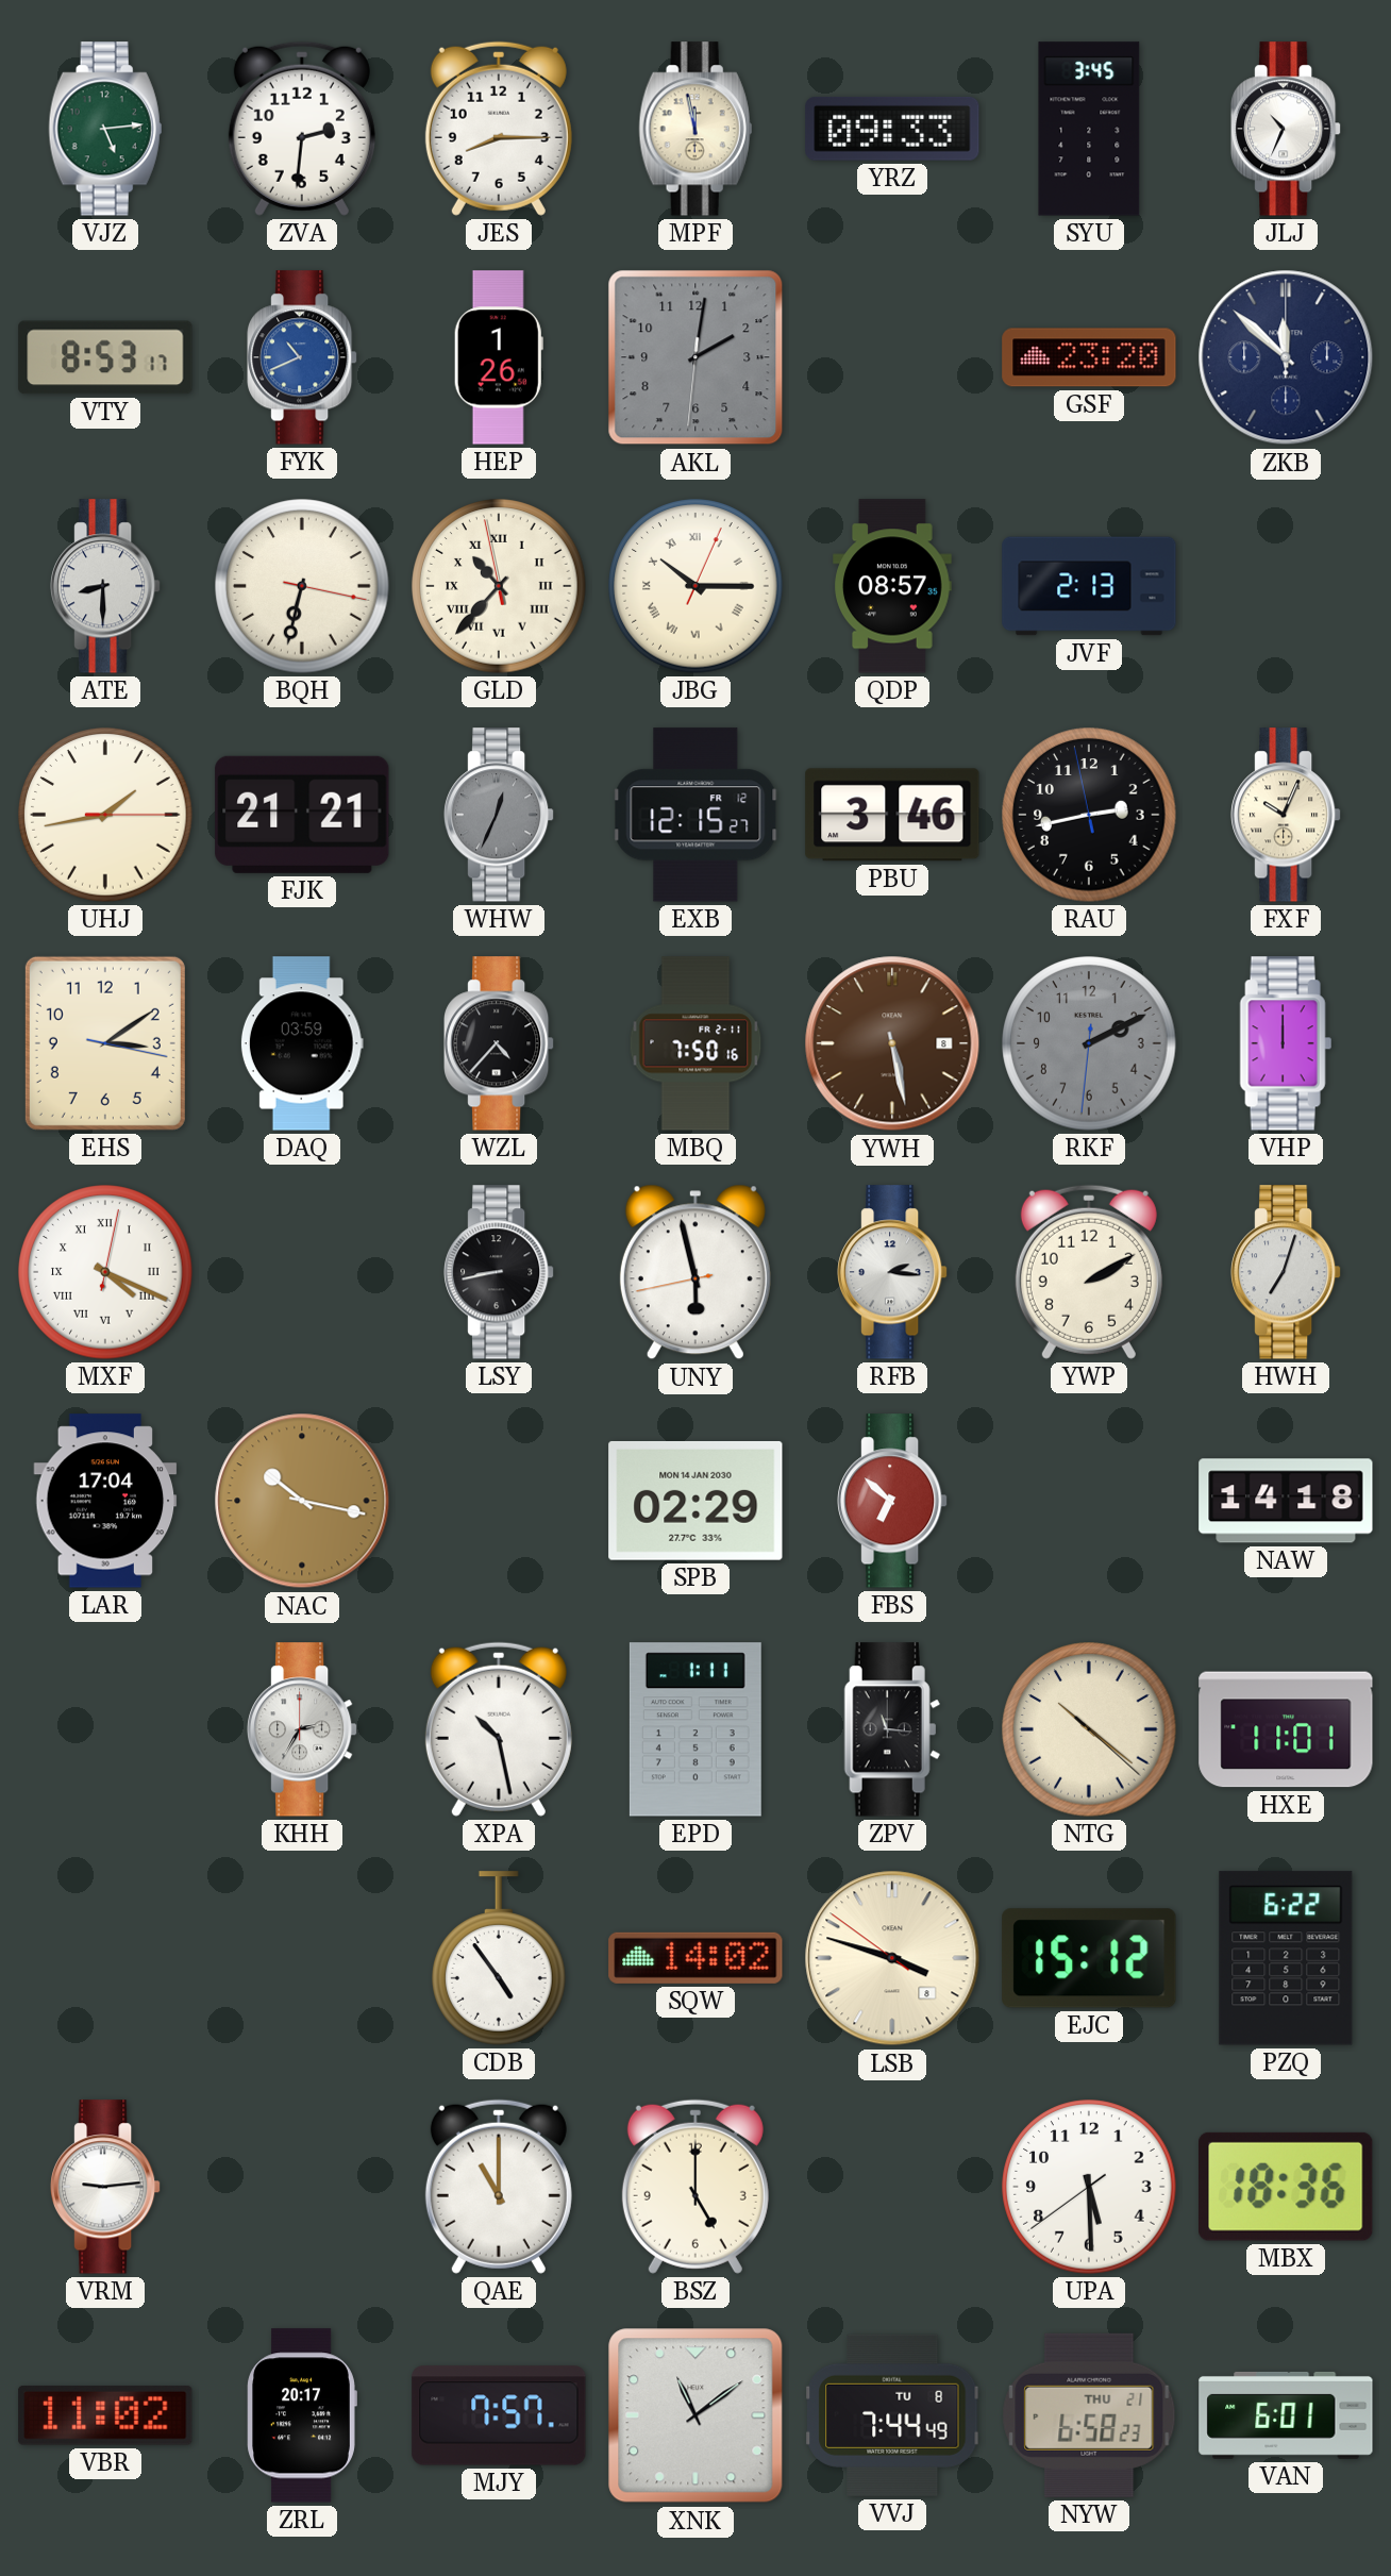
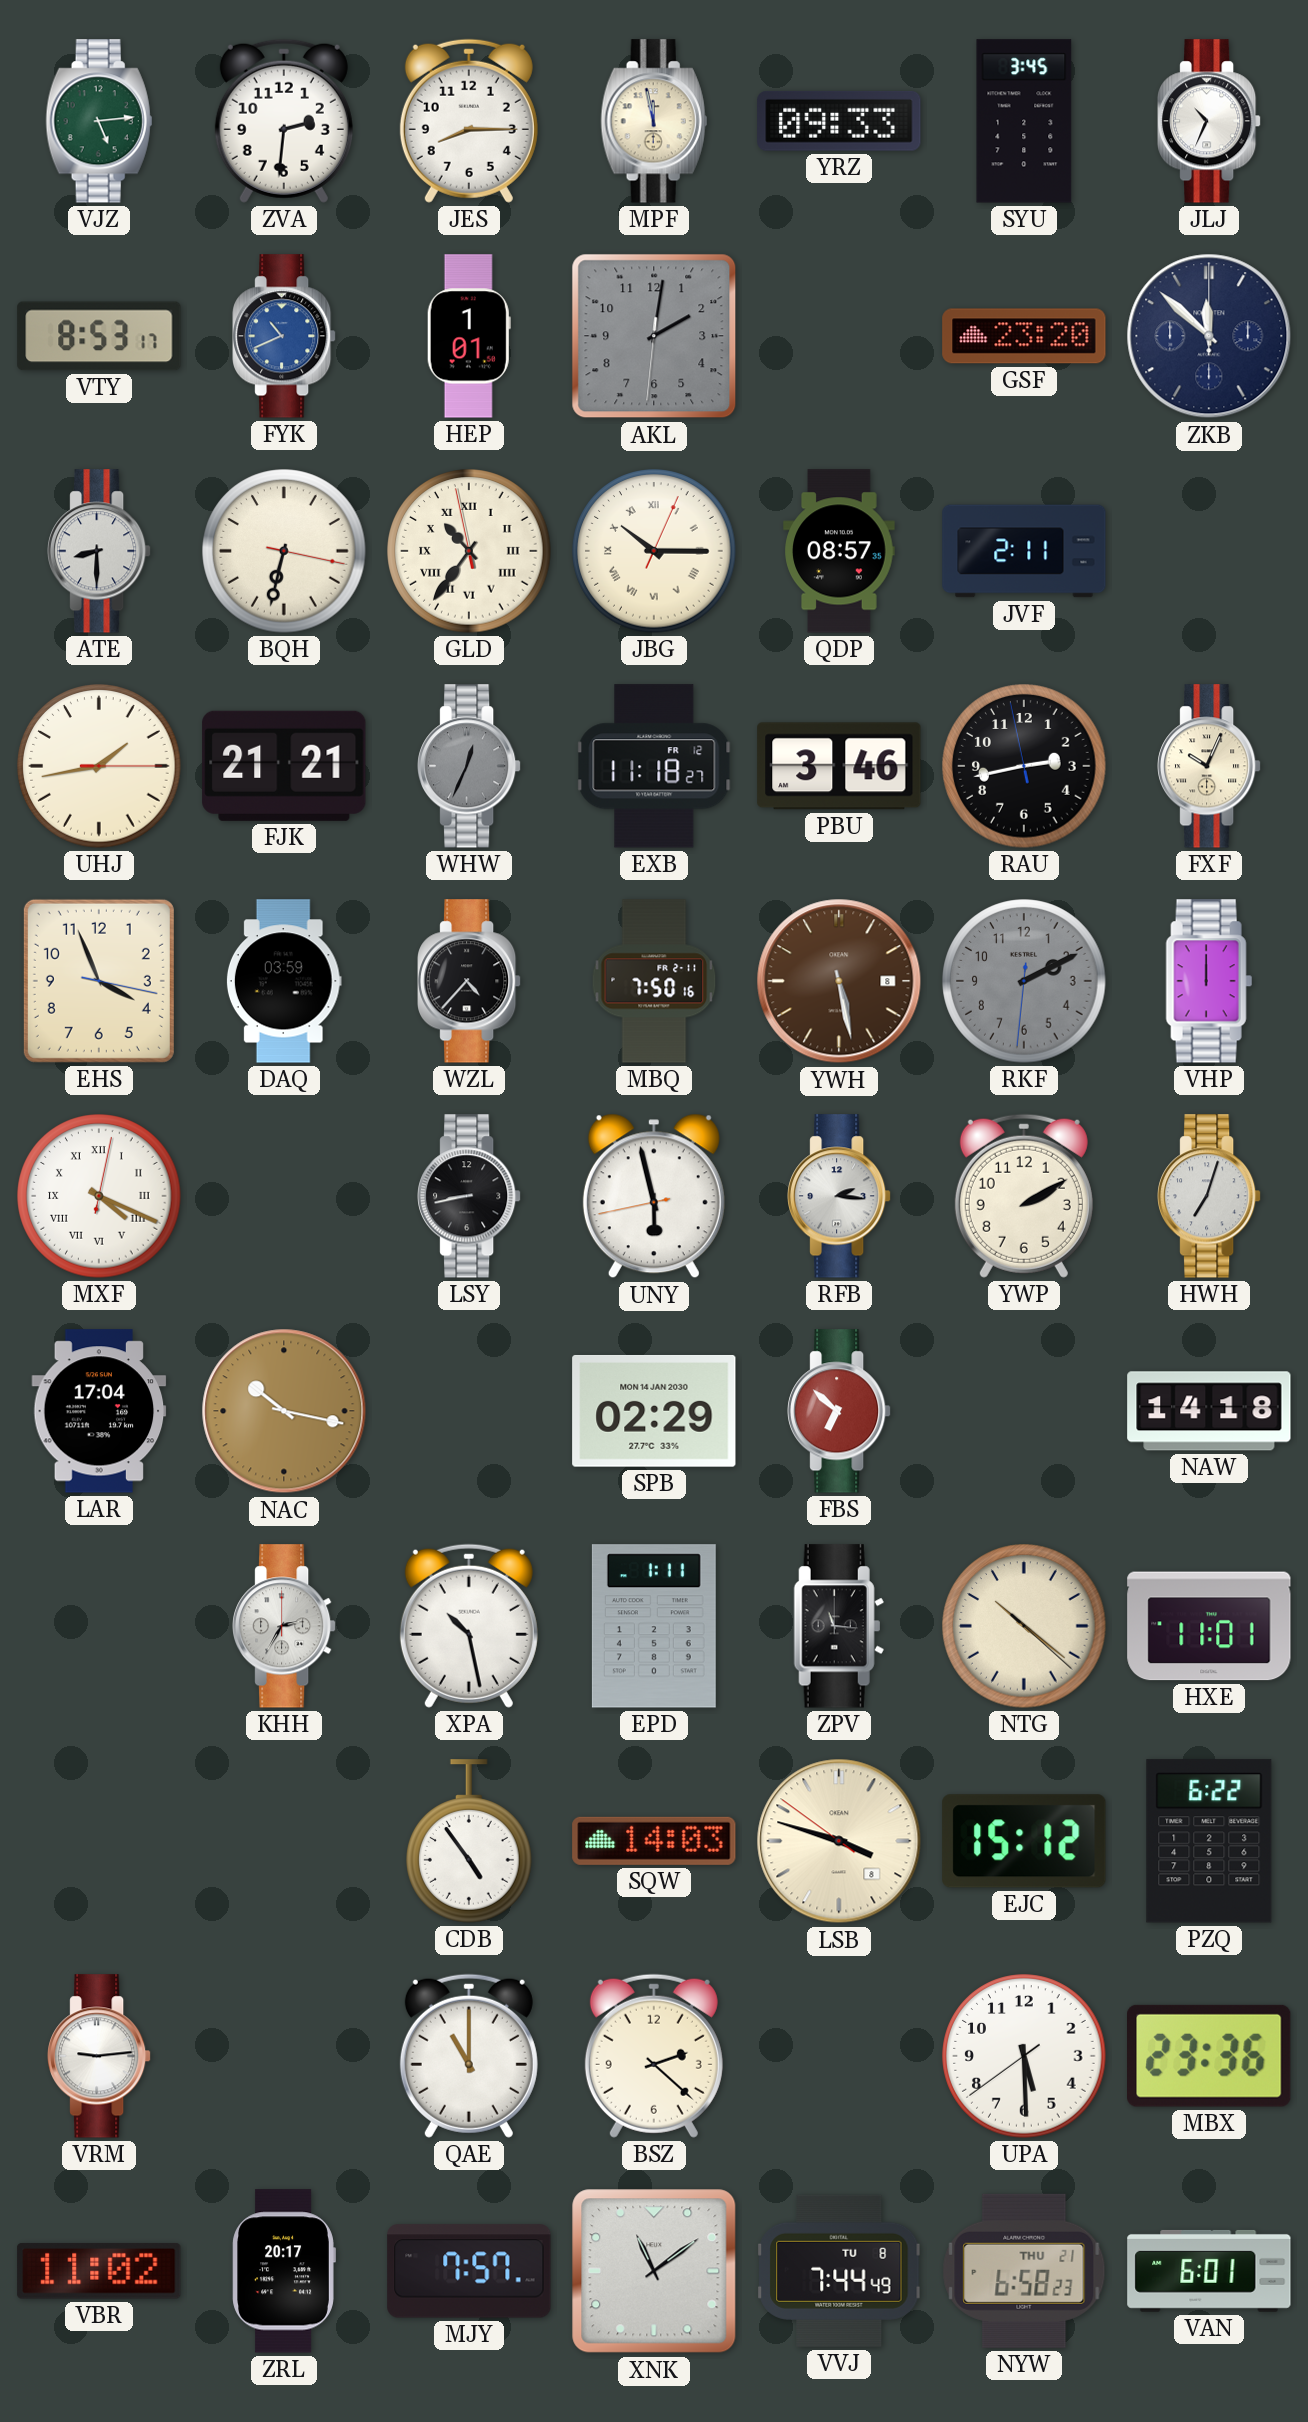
HEP: 1:26 -> 1:01
GLD: 10:36 -> 10:35
JVF: 2:13 -> 2:11
EXB: 12:15 -> 11:18
EHS: 3:09 -> 3:56
SQW: 14:02 -> 14:03
BSZ: 5:00 -> 2:22
MBX: 18:36 -> 23:36
